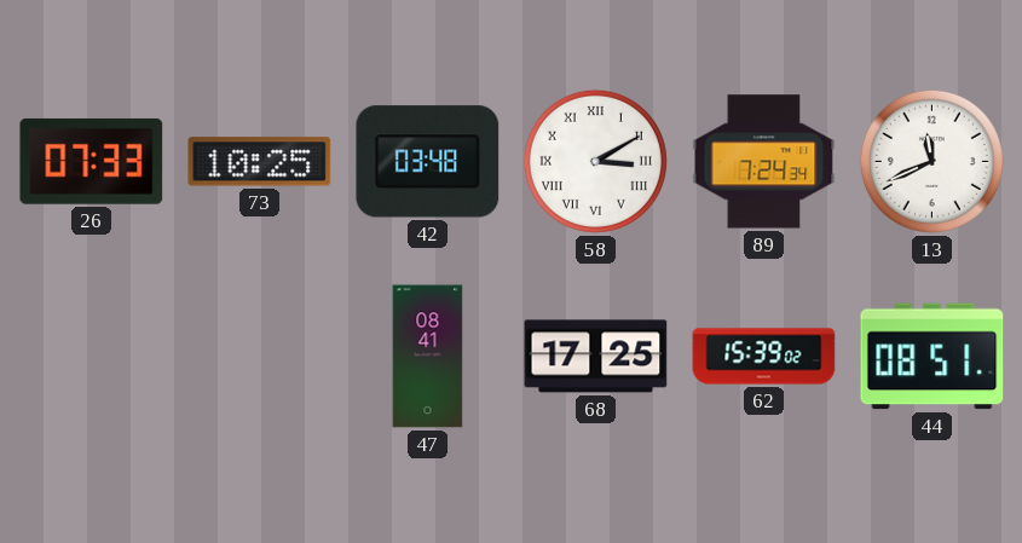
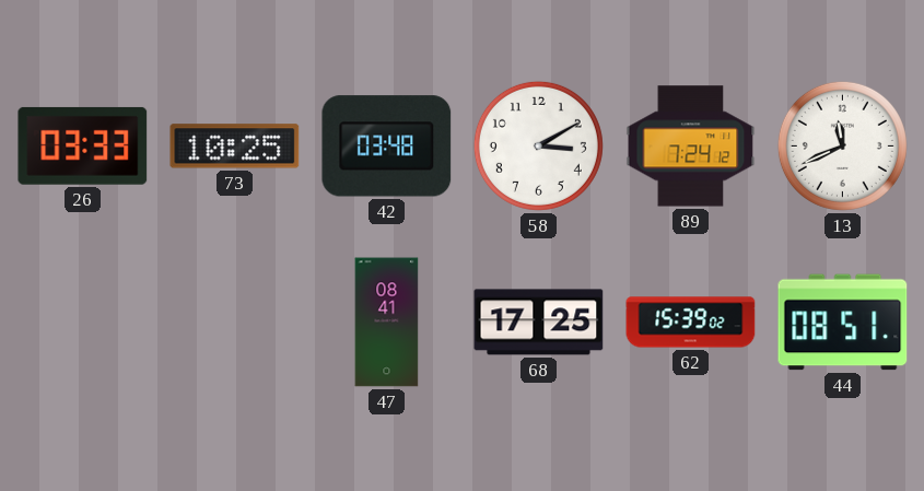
26: 07:33 -> 03:33
58 numerals: Roman -> Arabic
89: 7:24:34 -> 7:24:12
